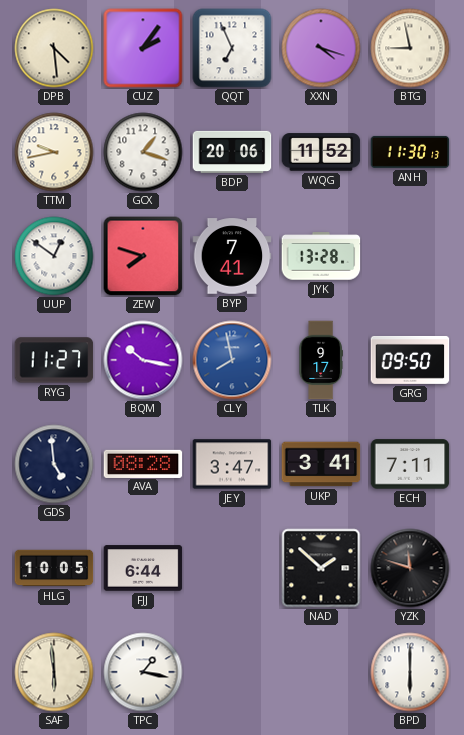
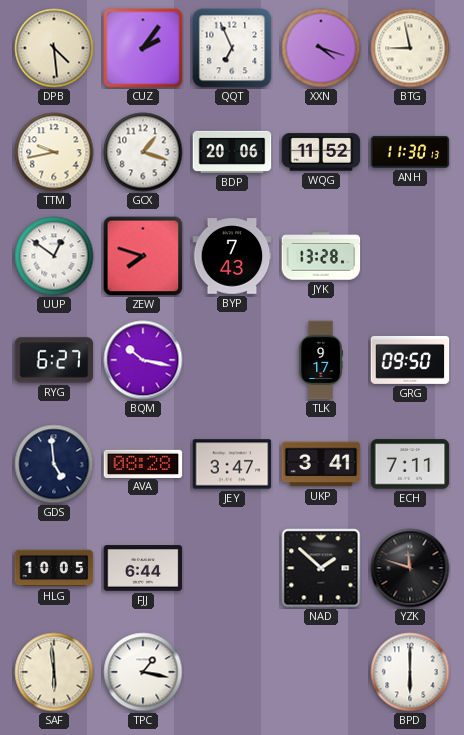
BYP: 7:41 -> 7:43
RYG: 11:27 -> 6:27
CLY: 7:58 -> none
